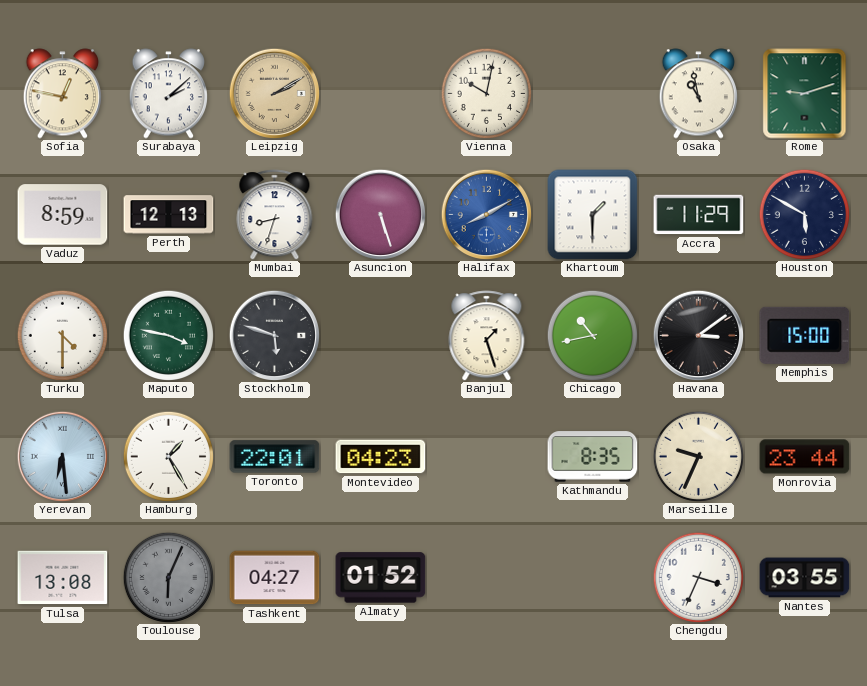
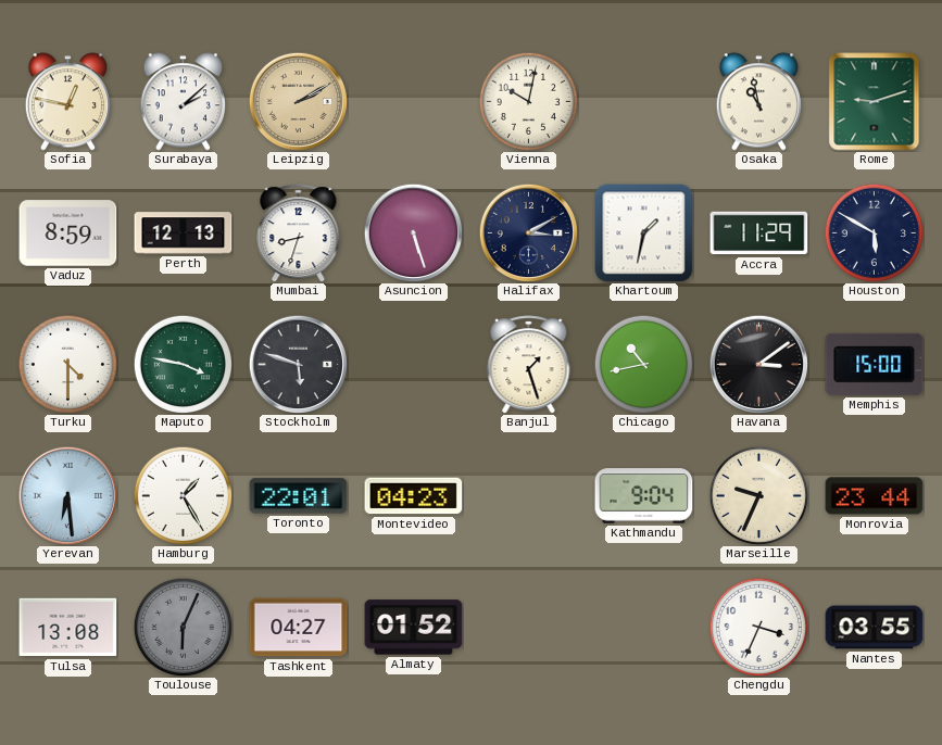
Halifax: 8:10 -> 3:10
Halifax dial: blue -> navy
Khartoum: 1:30 -> 1:32
Kathmandu: 8:35 -> 9:04
